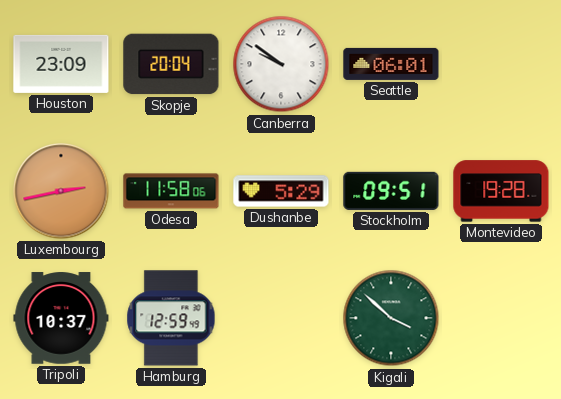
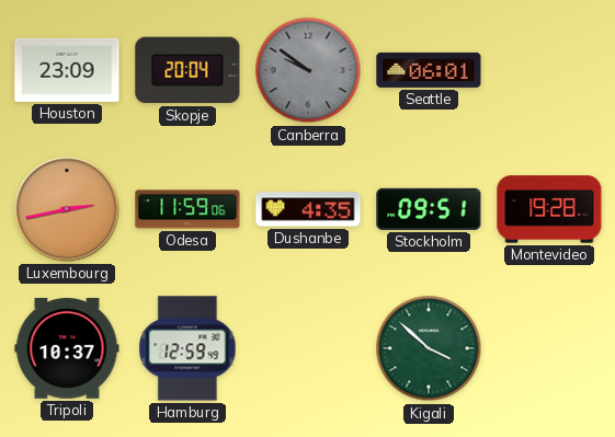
Canberra dial: white -> grey
Odesa: 11:58 -> 11:59
Dushanbe: 5:29 -> 4:35
